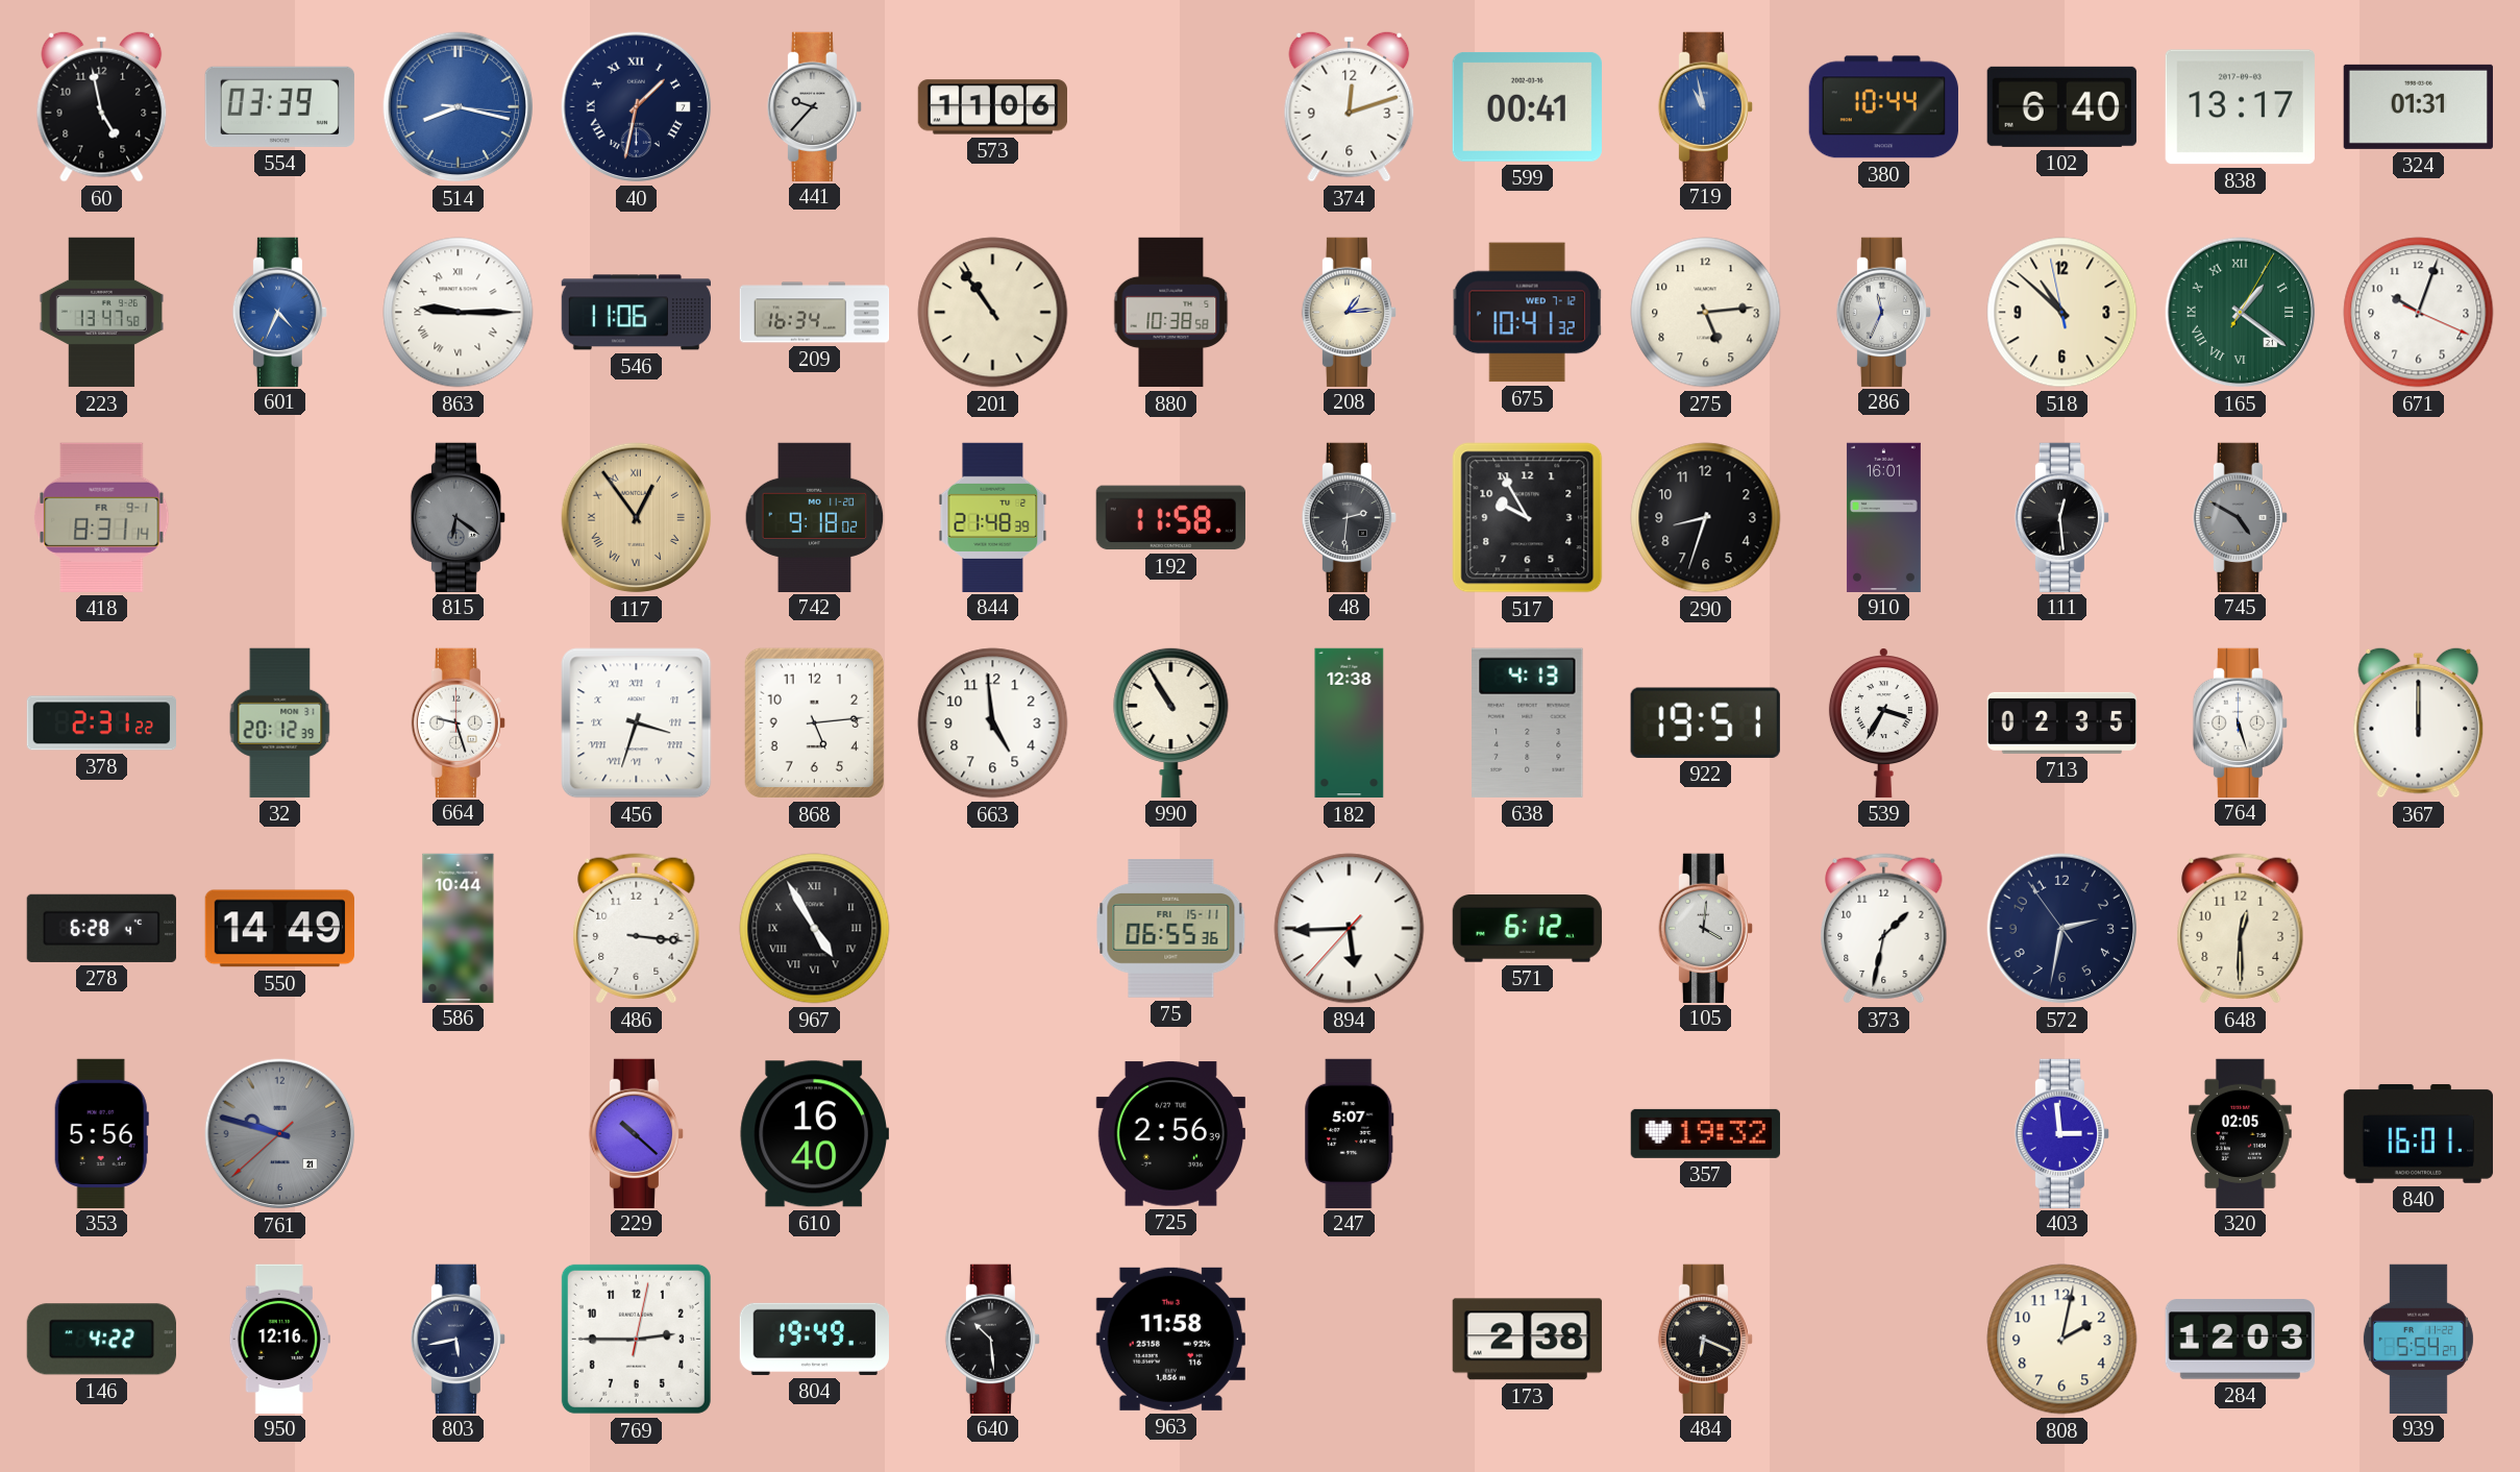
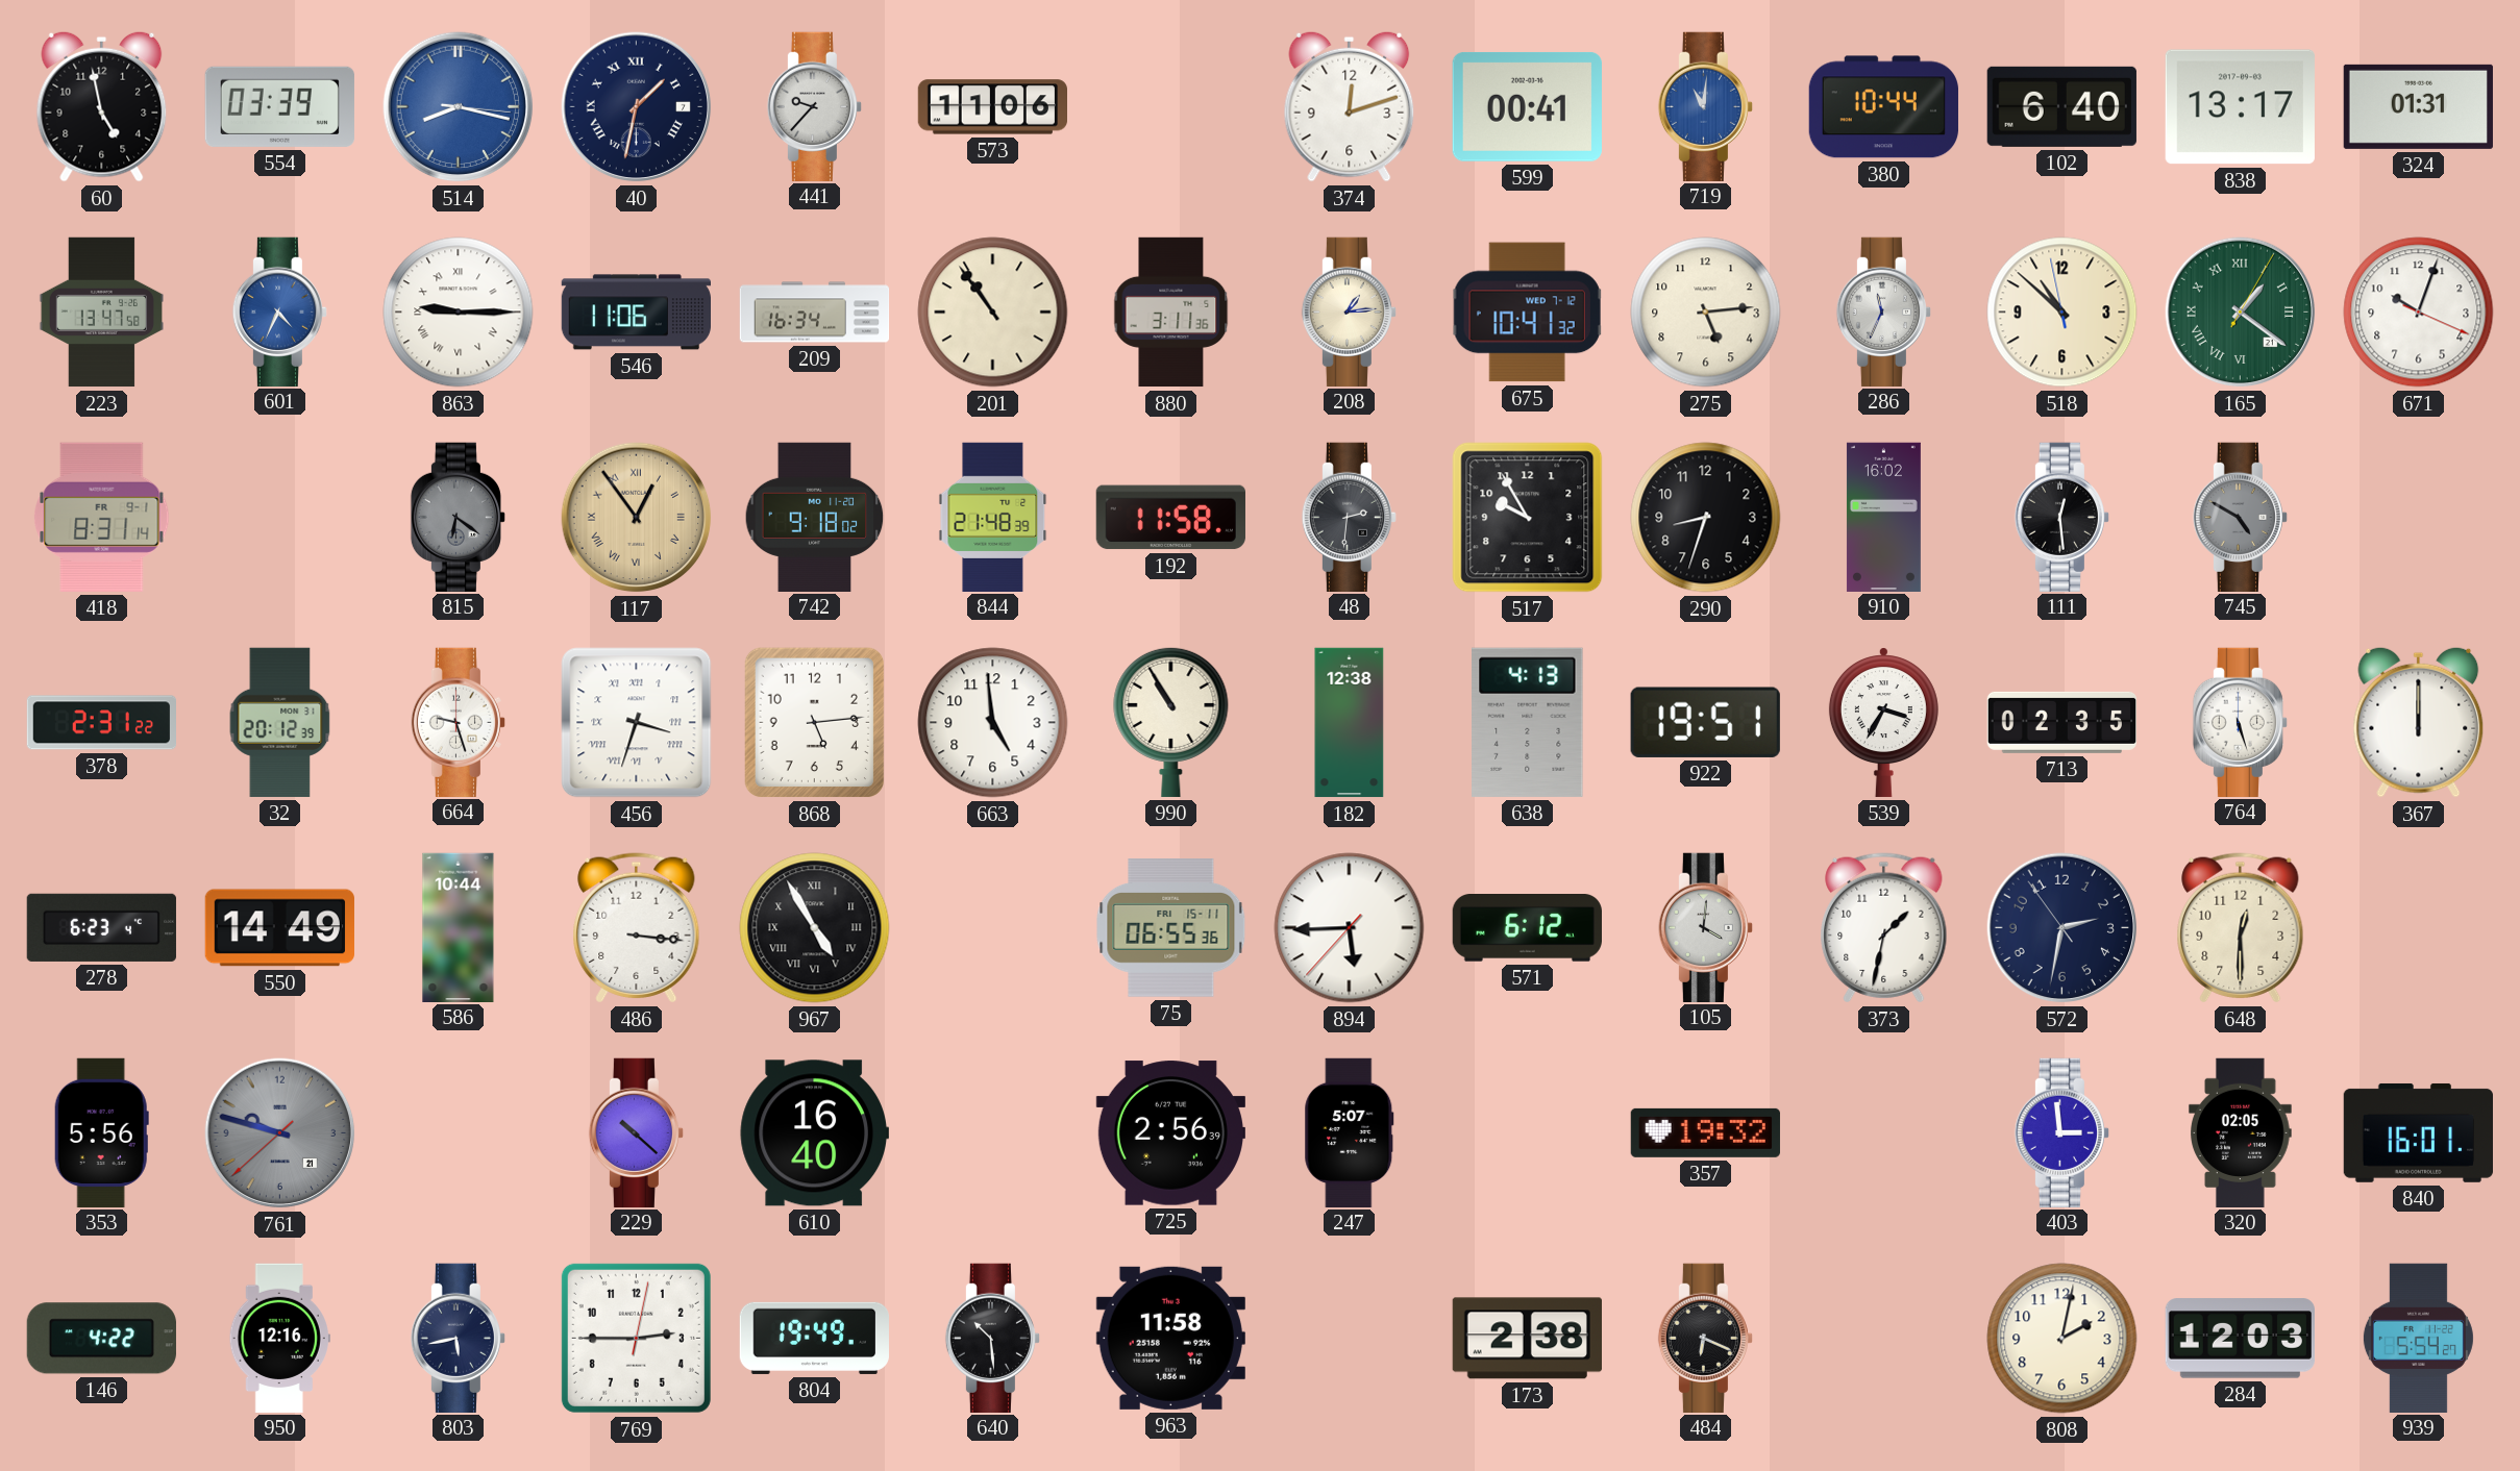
719: 10:58 -> 11:01
880: 10:38 -> 3:11
910: 16:01 -> 16:02
278: 6:28 -> 6:23
